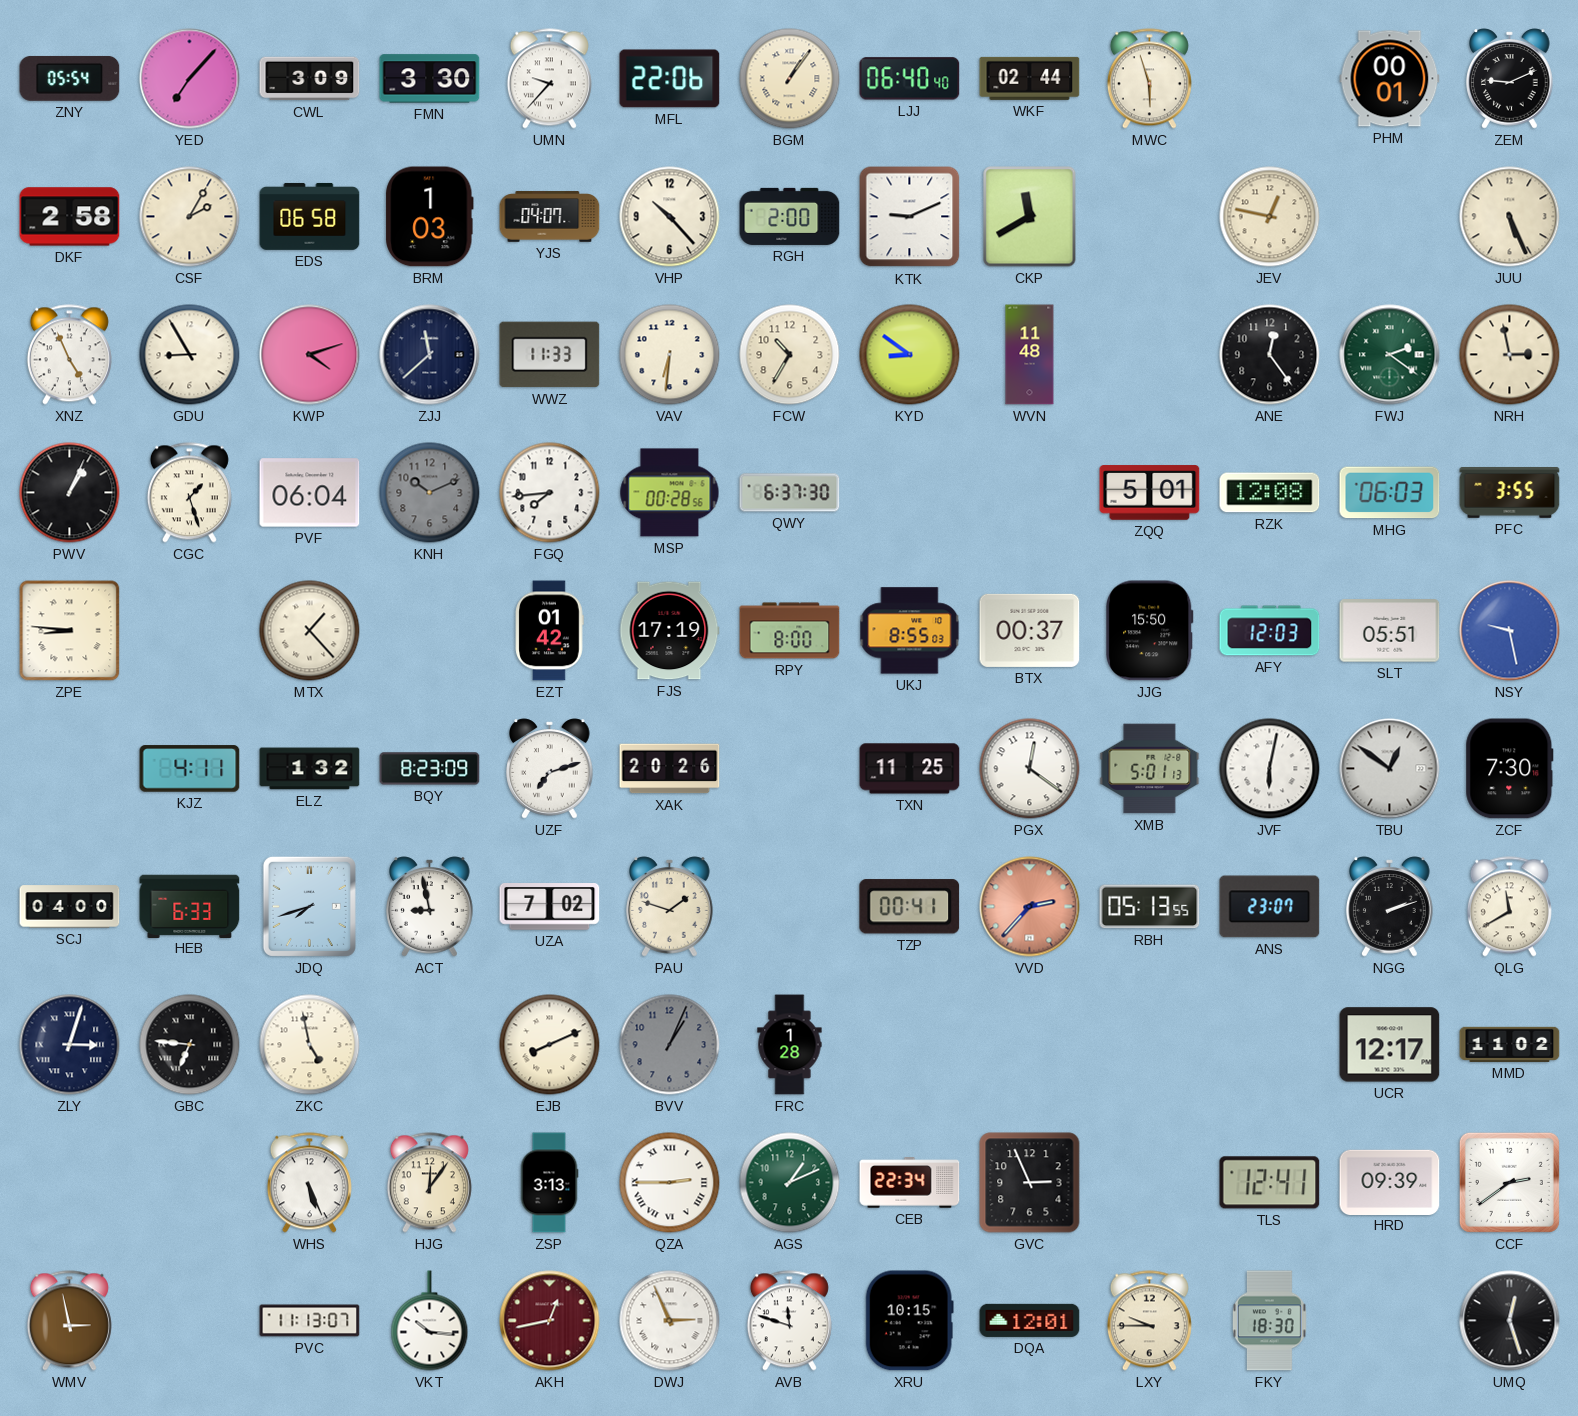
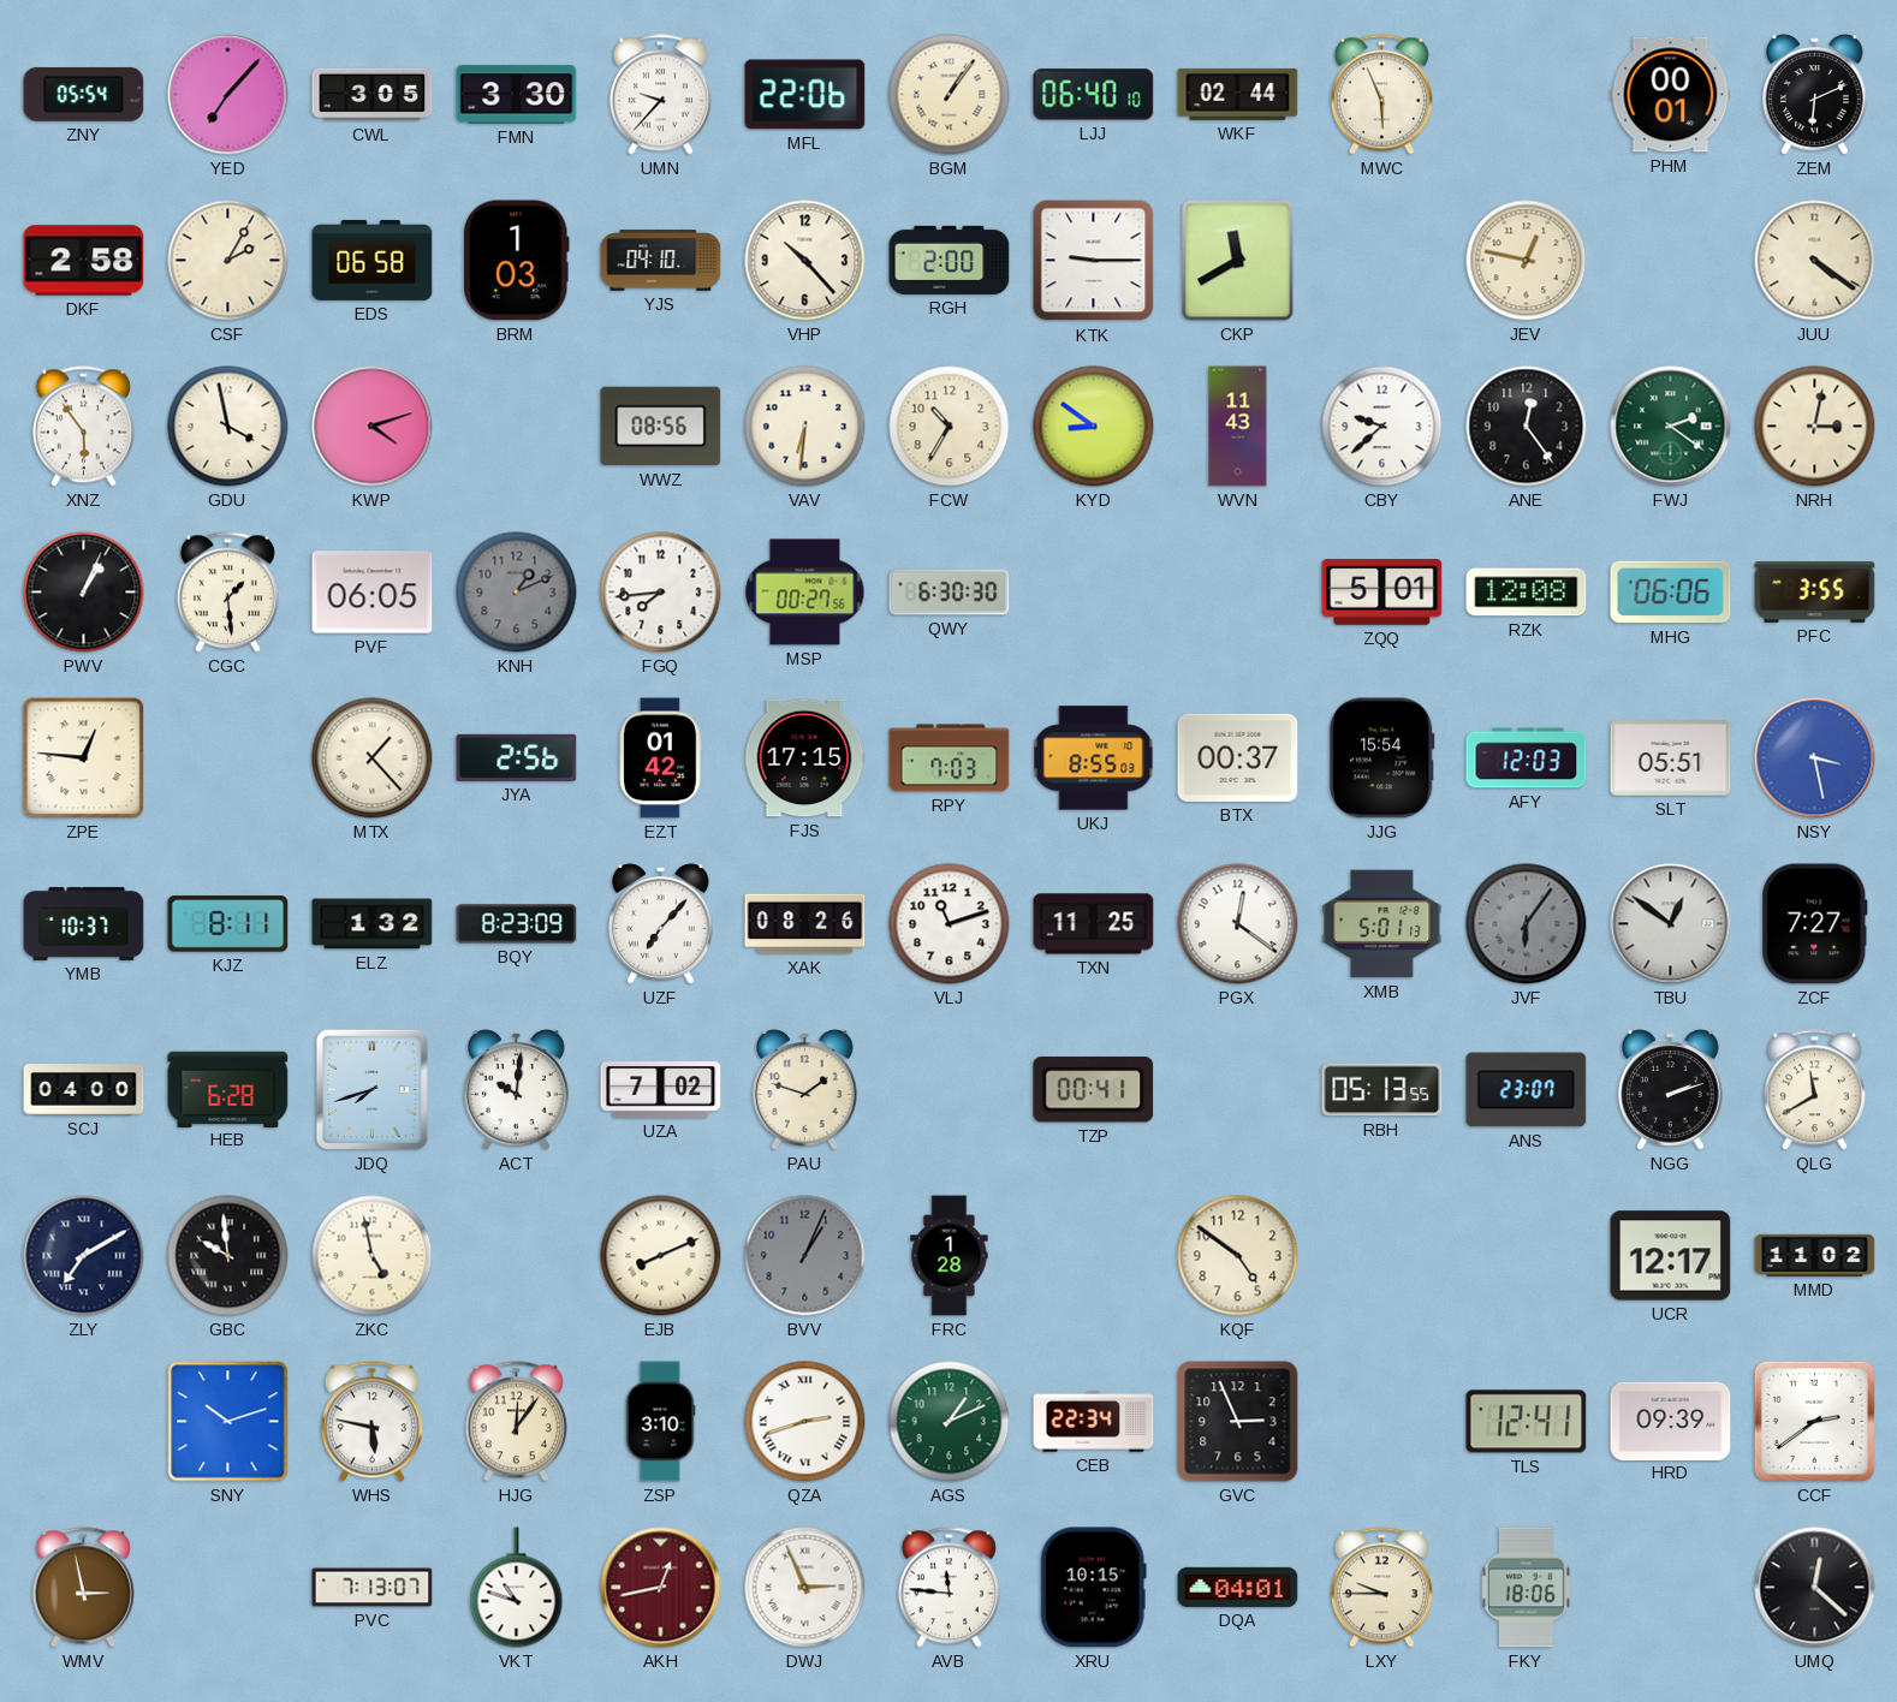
CWL: 3:09 -> 3:05
LJJ: 06:40:40 -> 06:40:10
MWC: 5:57 -> 5:56
ZEM: 9:11 -> 6:11
YJS: 04:07 -> 04:10
KTK: 9:11 -> 9:15
JUU: 5:26 -> 4:21
XNZ: 4:56 -> 5:54
GDU: 8:55 -> 3:58
ZJJ: 11:38 -> none
WWZ: 11:33 -> 08:56
WVN: 11:48 -> 11:43
CBY: none -> 9:38
NRH: 2:58 -> 3:02
CGC: 1:27 -> 1:29
PVF: 06:04 -> 06:05
KNH: 10:11 -> 1:11
MSP: 00:28 -> 00:27
QWY: 6:37 -> 6:30
MHG: 06:03 -> 06:06
ZPE: 8:46 -> 12:46
JYA: none -> 2:56
FJS: 17:19 -> 17:15
RPY: 8:00 -> 7:03
JJG: 15:50 -> 15:54
NSY: 9:28 -> 3:28
YMB: none -> 10:37
KJZ: 4:11 -> 8:11
UZF: 7:12 -> 7:07
XAK: 20:26 -> 08:26
VLJ: none -> 11:12
JVF: 6:02 -> 6:06
JVF dial: white -> grey
ZCF: 7:30 -> 7:27
HEB: 6:33 -> 6:28
ACT: 8:58 -> 10:01
VVD: 2:37 -> none
ZLY: 3:03 -> 7:10
GBC: 6:46 -> 9:59
KQF: none -> 4:51
SNY: none -> 10:12
WHS: 5:26 -> 5:47
ZSP: 3:13 -> 3:10
QZA: 2:45 -> 2:42
PVC: 11:13 -> 7:13
VKT: 10:16 -> 10:48
AVB: 11:48 -> 11:46
DQA: 12:01 -> 04:01
FKY: 18:30 -> 18:06
UMQ: 12:27 -> 12:22
